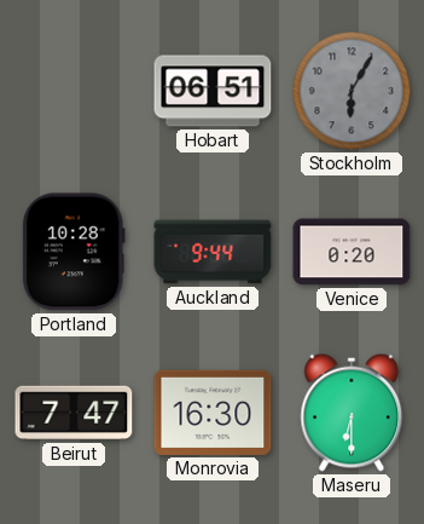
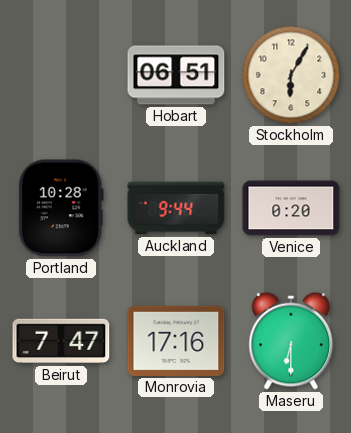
Stockholm dial: grey -> cream
Monrovia: 16:30 -> 17:16
